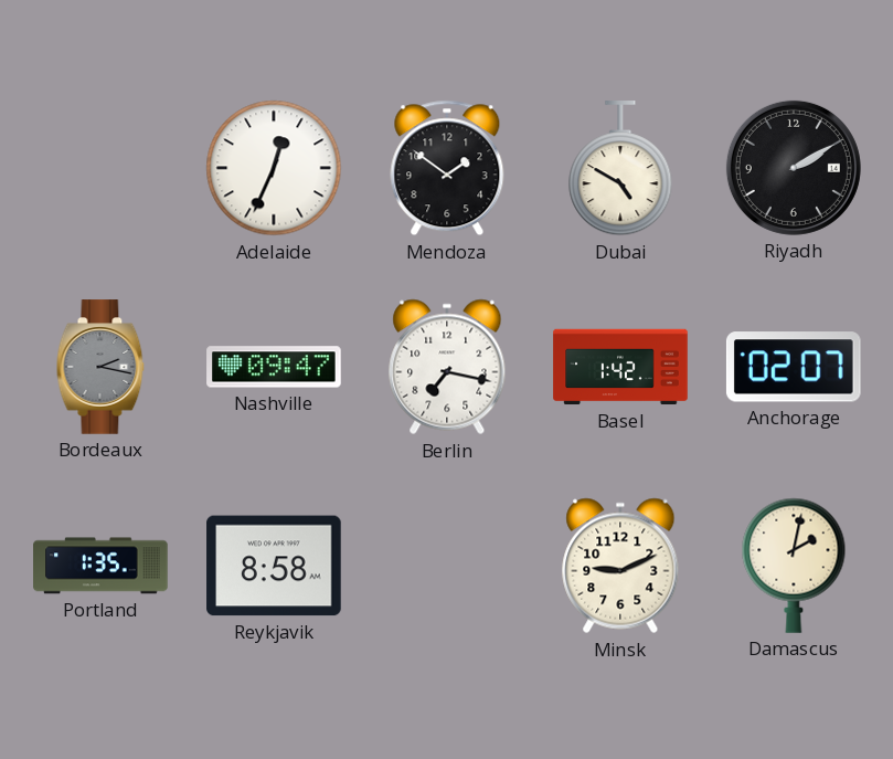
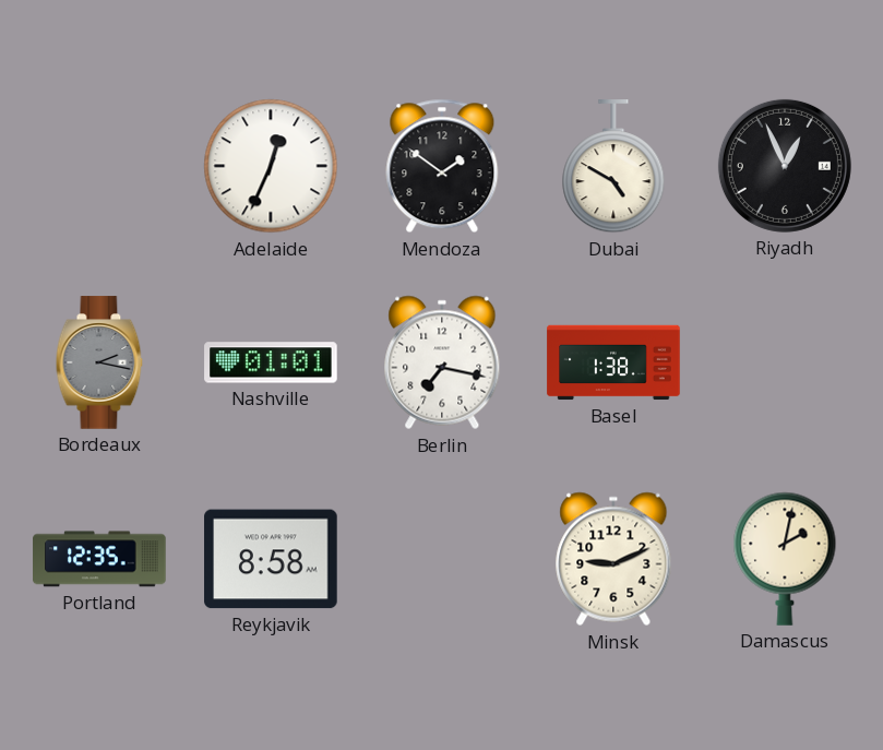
Riyadh: 2:10 -> 12:56
Nashville: 09:47 -> 01:01
Basel: 1:42 -> 1:38
Anchorage: 02:07 -> none
Portland: 1:35 -> 12:35
